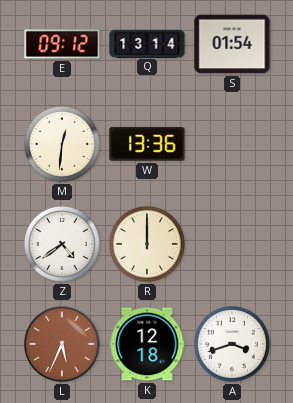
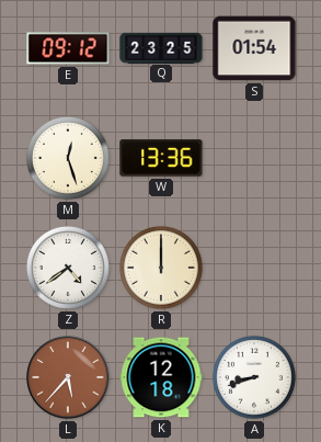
Q: 13:14 -> 23:25
M: 12:31 -> 12:27
L: 5:34 -> 5:37
A: 3:42 -> 8:42
